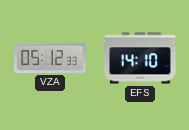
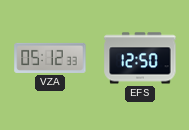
EFS: 14:10 -> 12:50
